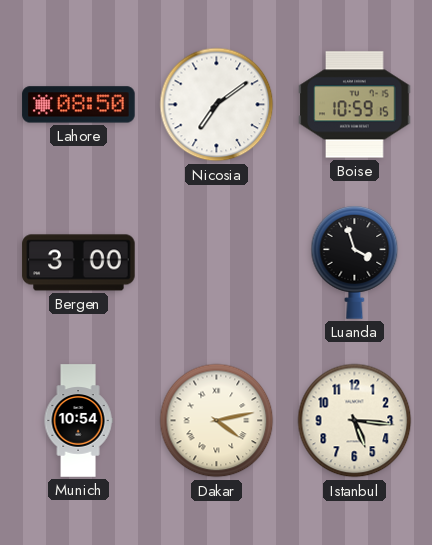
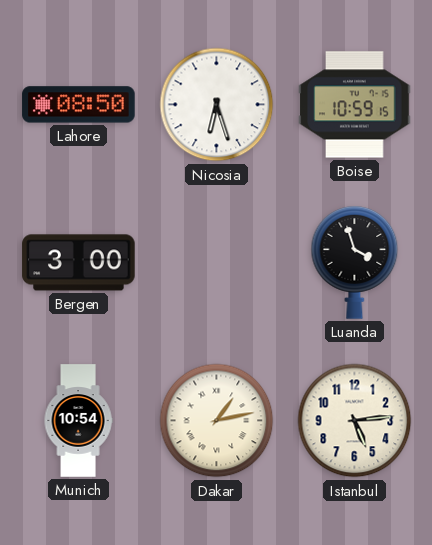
Nicosia: 7:09 -> 6:27
Dakar: 4:13 -> 1:13
Istanbul: 5:16 -> 5:14
